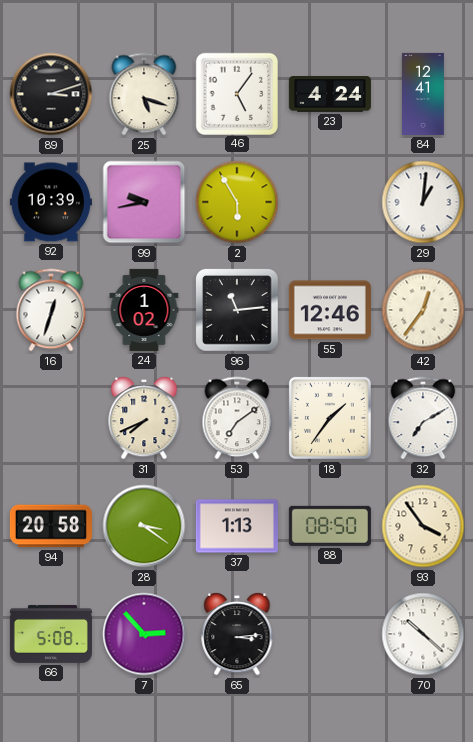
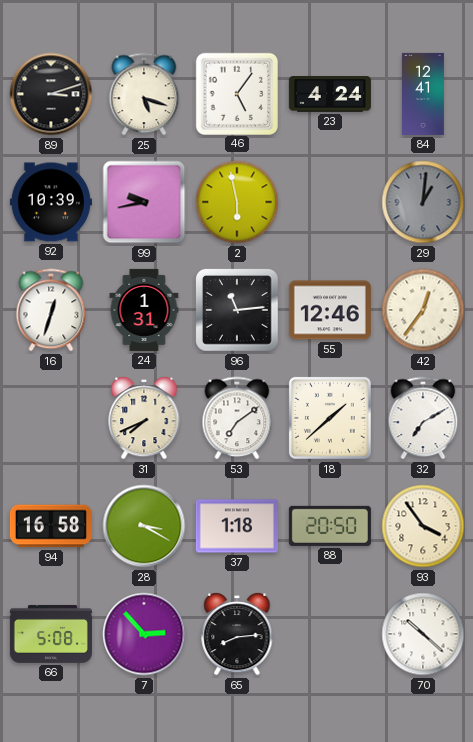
2: 5:55 -> 5:58
29 dial: white -> grey
24: 1:02 -> 1:31
18: 1:36 -> 1:38
94: 20:58 -> 16:58
28: 3:21 -> 3:20
37: 1:13 -> 1:18
88: 08:50 -> 20:50
65: 3:14 -> 8:14
